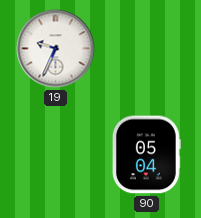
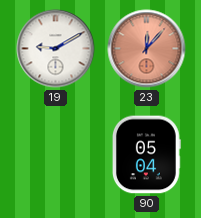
19: 9:34 -> 9:10
23: none -> 12:07
